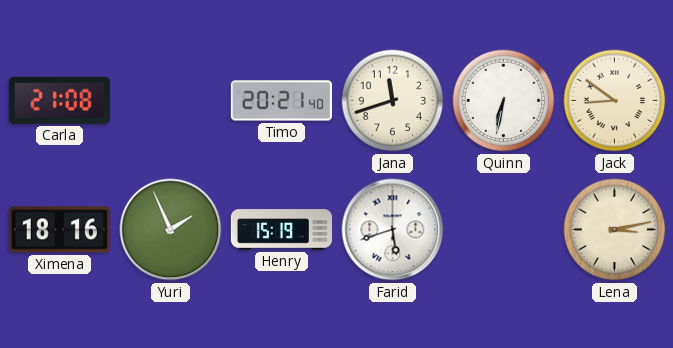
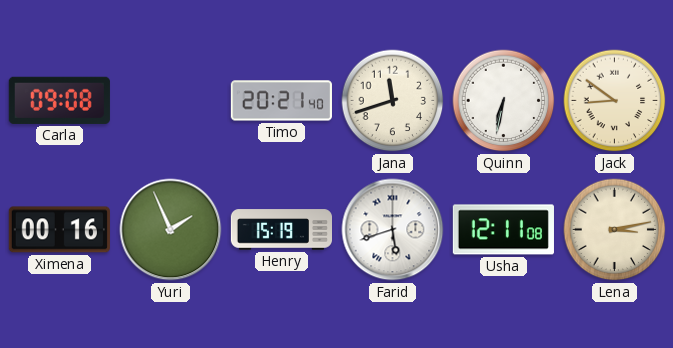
Carla: 21:08 -> 09:08
Ximena: 18:16 -> 00:16
Usha: none -> 12:11
